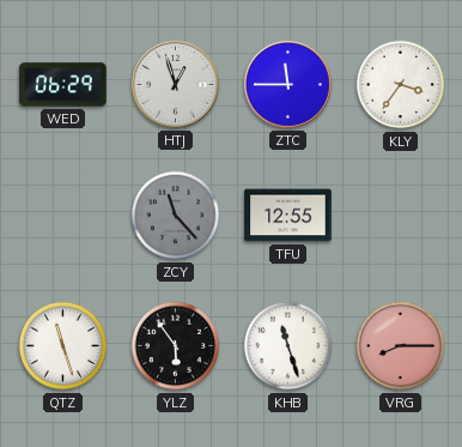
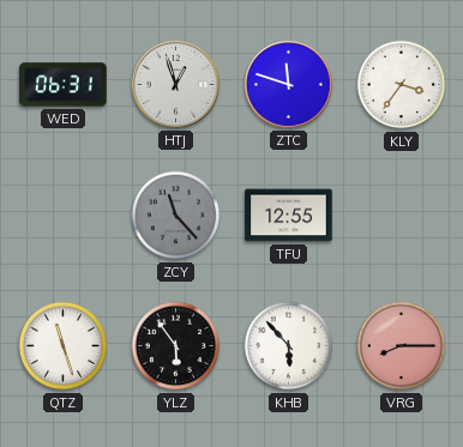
WED: 06:29 -> 06:31
ZTC: 11:45 -> 11:48
KHB: 11:27 -> 5:53
